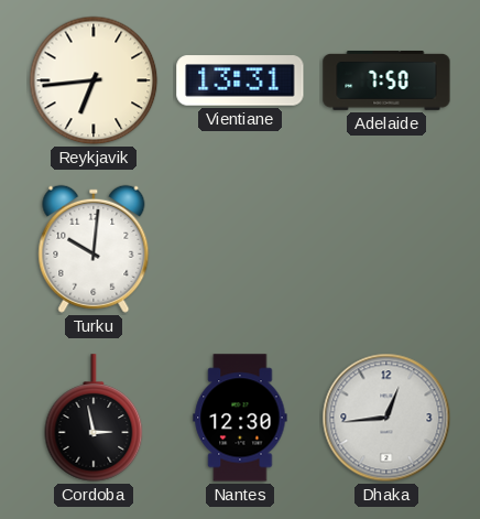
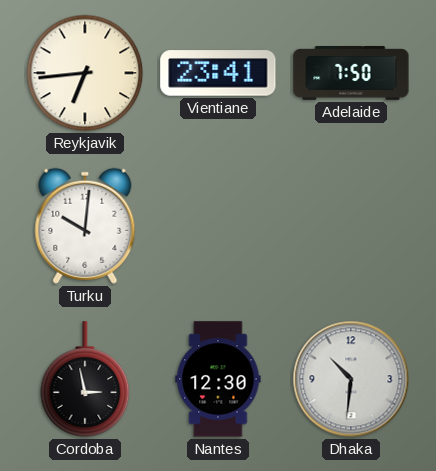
Vientiane: 13:31 -> 23:41
Dhaka: 12:44 -> 10:31
